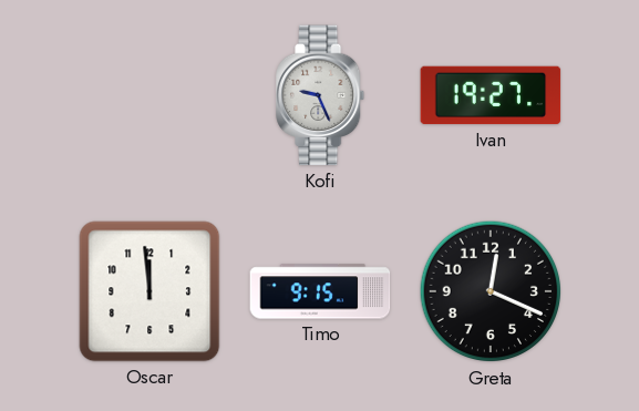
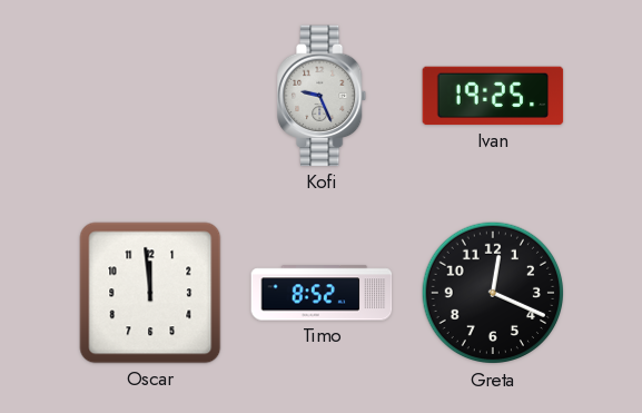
Ivan: 19:27 -> 19:25
Timo: 9:15 -> 8:52
